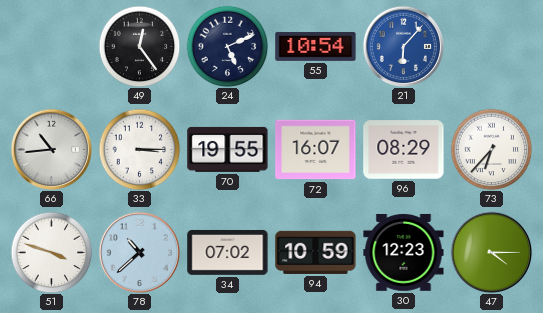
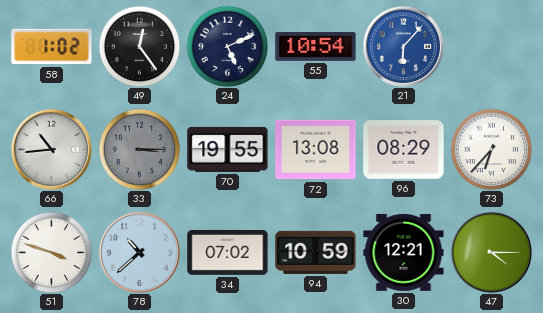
58: none -> 1:02
33 dial: white -> grey
72: 16:07 -> 13:08
30: 12:23 -> 12:21
